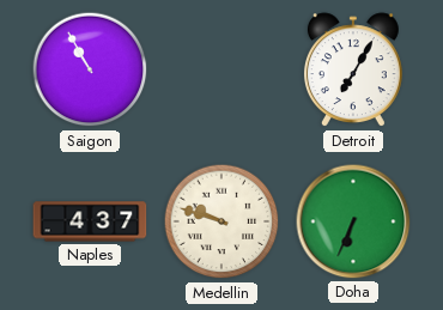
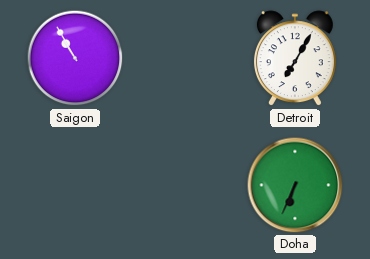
Naples: 4:37 -> none
Medellin: 9:48 -> none
